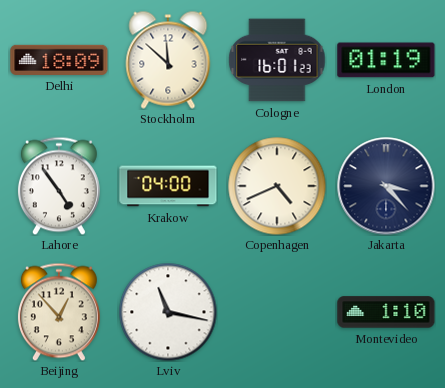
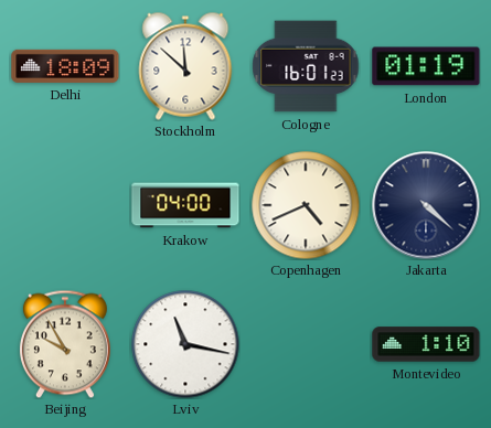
Lahore: 4:54 -> none
Jakarta: 3:23 -> 4:22
Beijing: 12:53 -> 9:55
